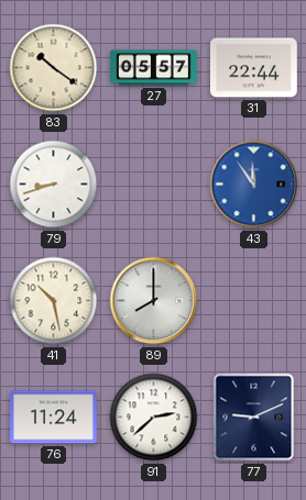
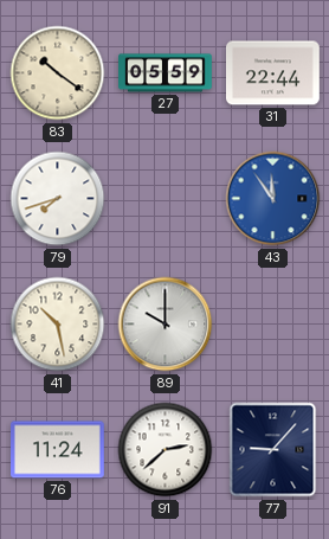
27: 05:57 -> 05:59
79: 8:42 -> 7:42
89: 8:00 -> 10:00
77: 9:11 -> 9:07
